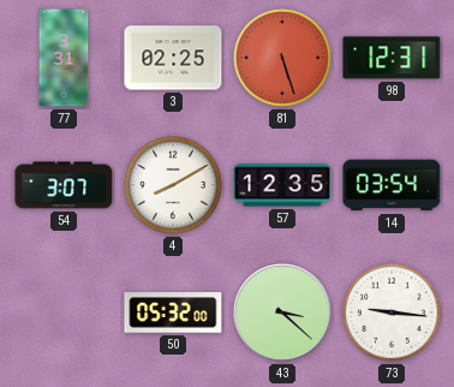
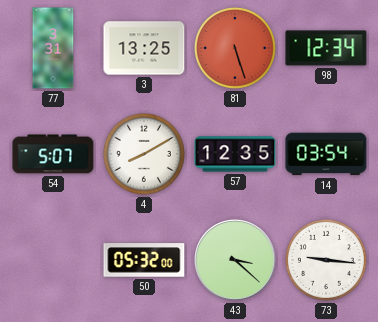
3: 02:25 -> 13:25
98: 12:31 -> 12:34
54: 3:07 -> 5:07
